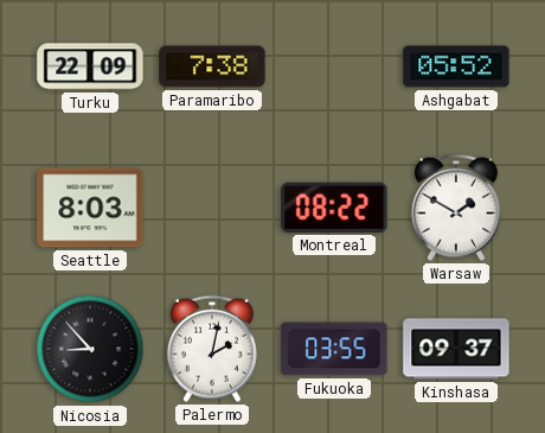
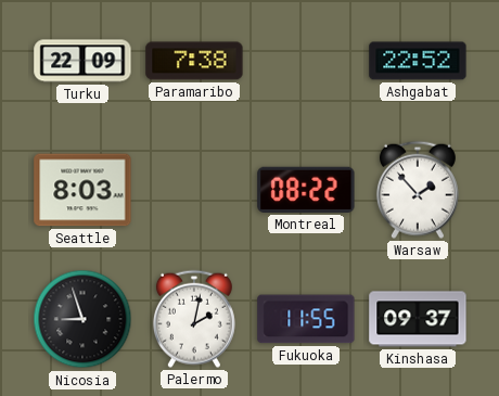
Ashgabat: 05:52 -> 22:52
Warsaw: 1:50 -> 1:53
Nicosia: 8:53 -> 8:57
Fukuoka: 03:55 -> 11:55
